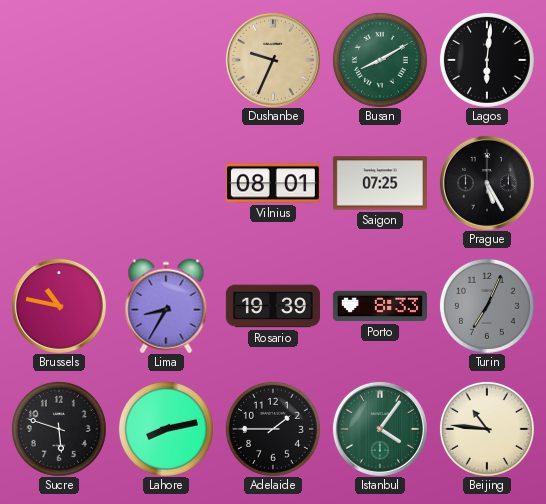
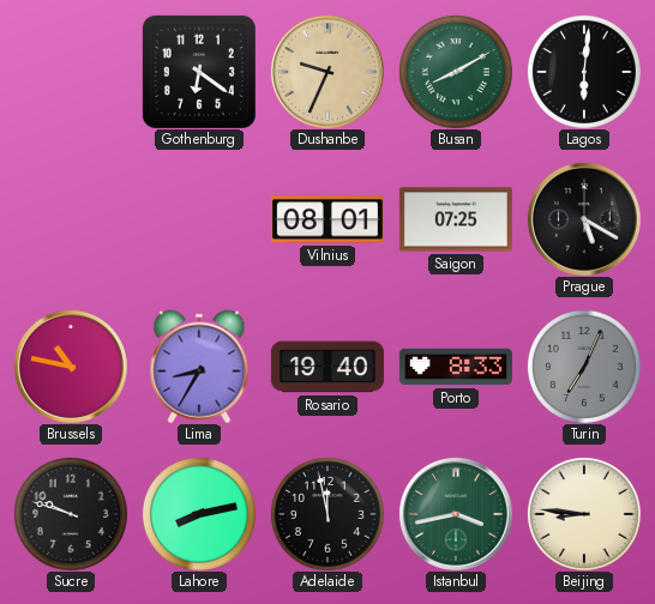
Gothenburg: none -> 6:21
Prague: 5:25 -> 5:20
Rosario: 19:39 -> 19:40
Sucre: 5:48 -> 9:48
Adelaide: 1:45 -> 11:58
Istanbul: 4:06 -> 3:43
Beijing: 10:46 -> 8:46
